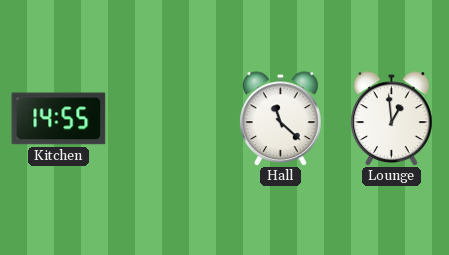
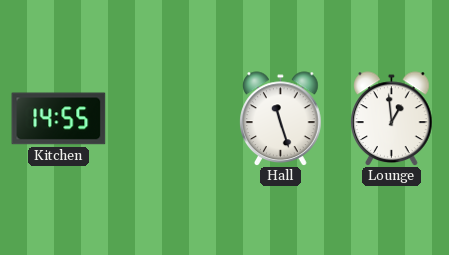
Hall: 11:22 -> 11:27
